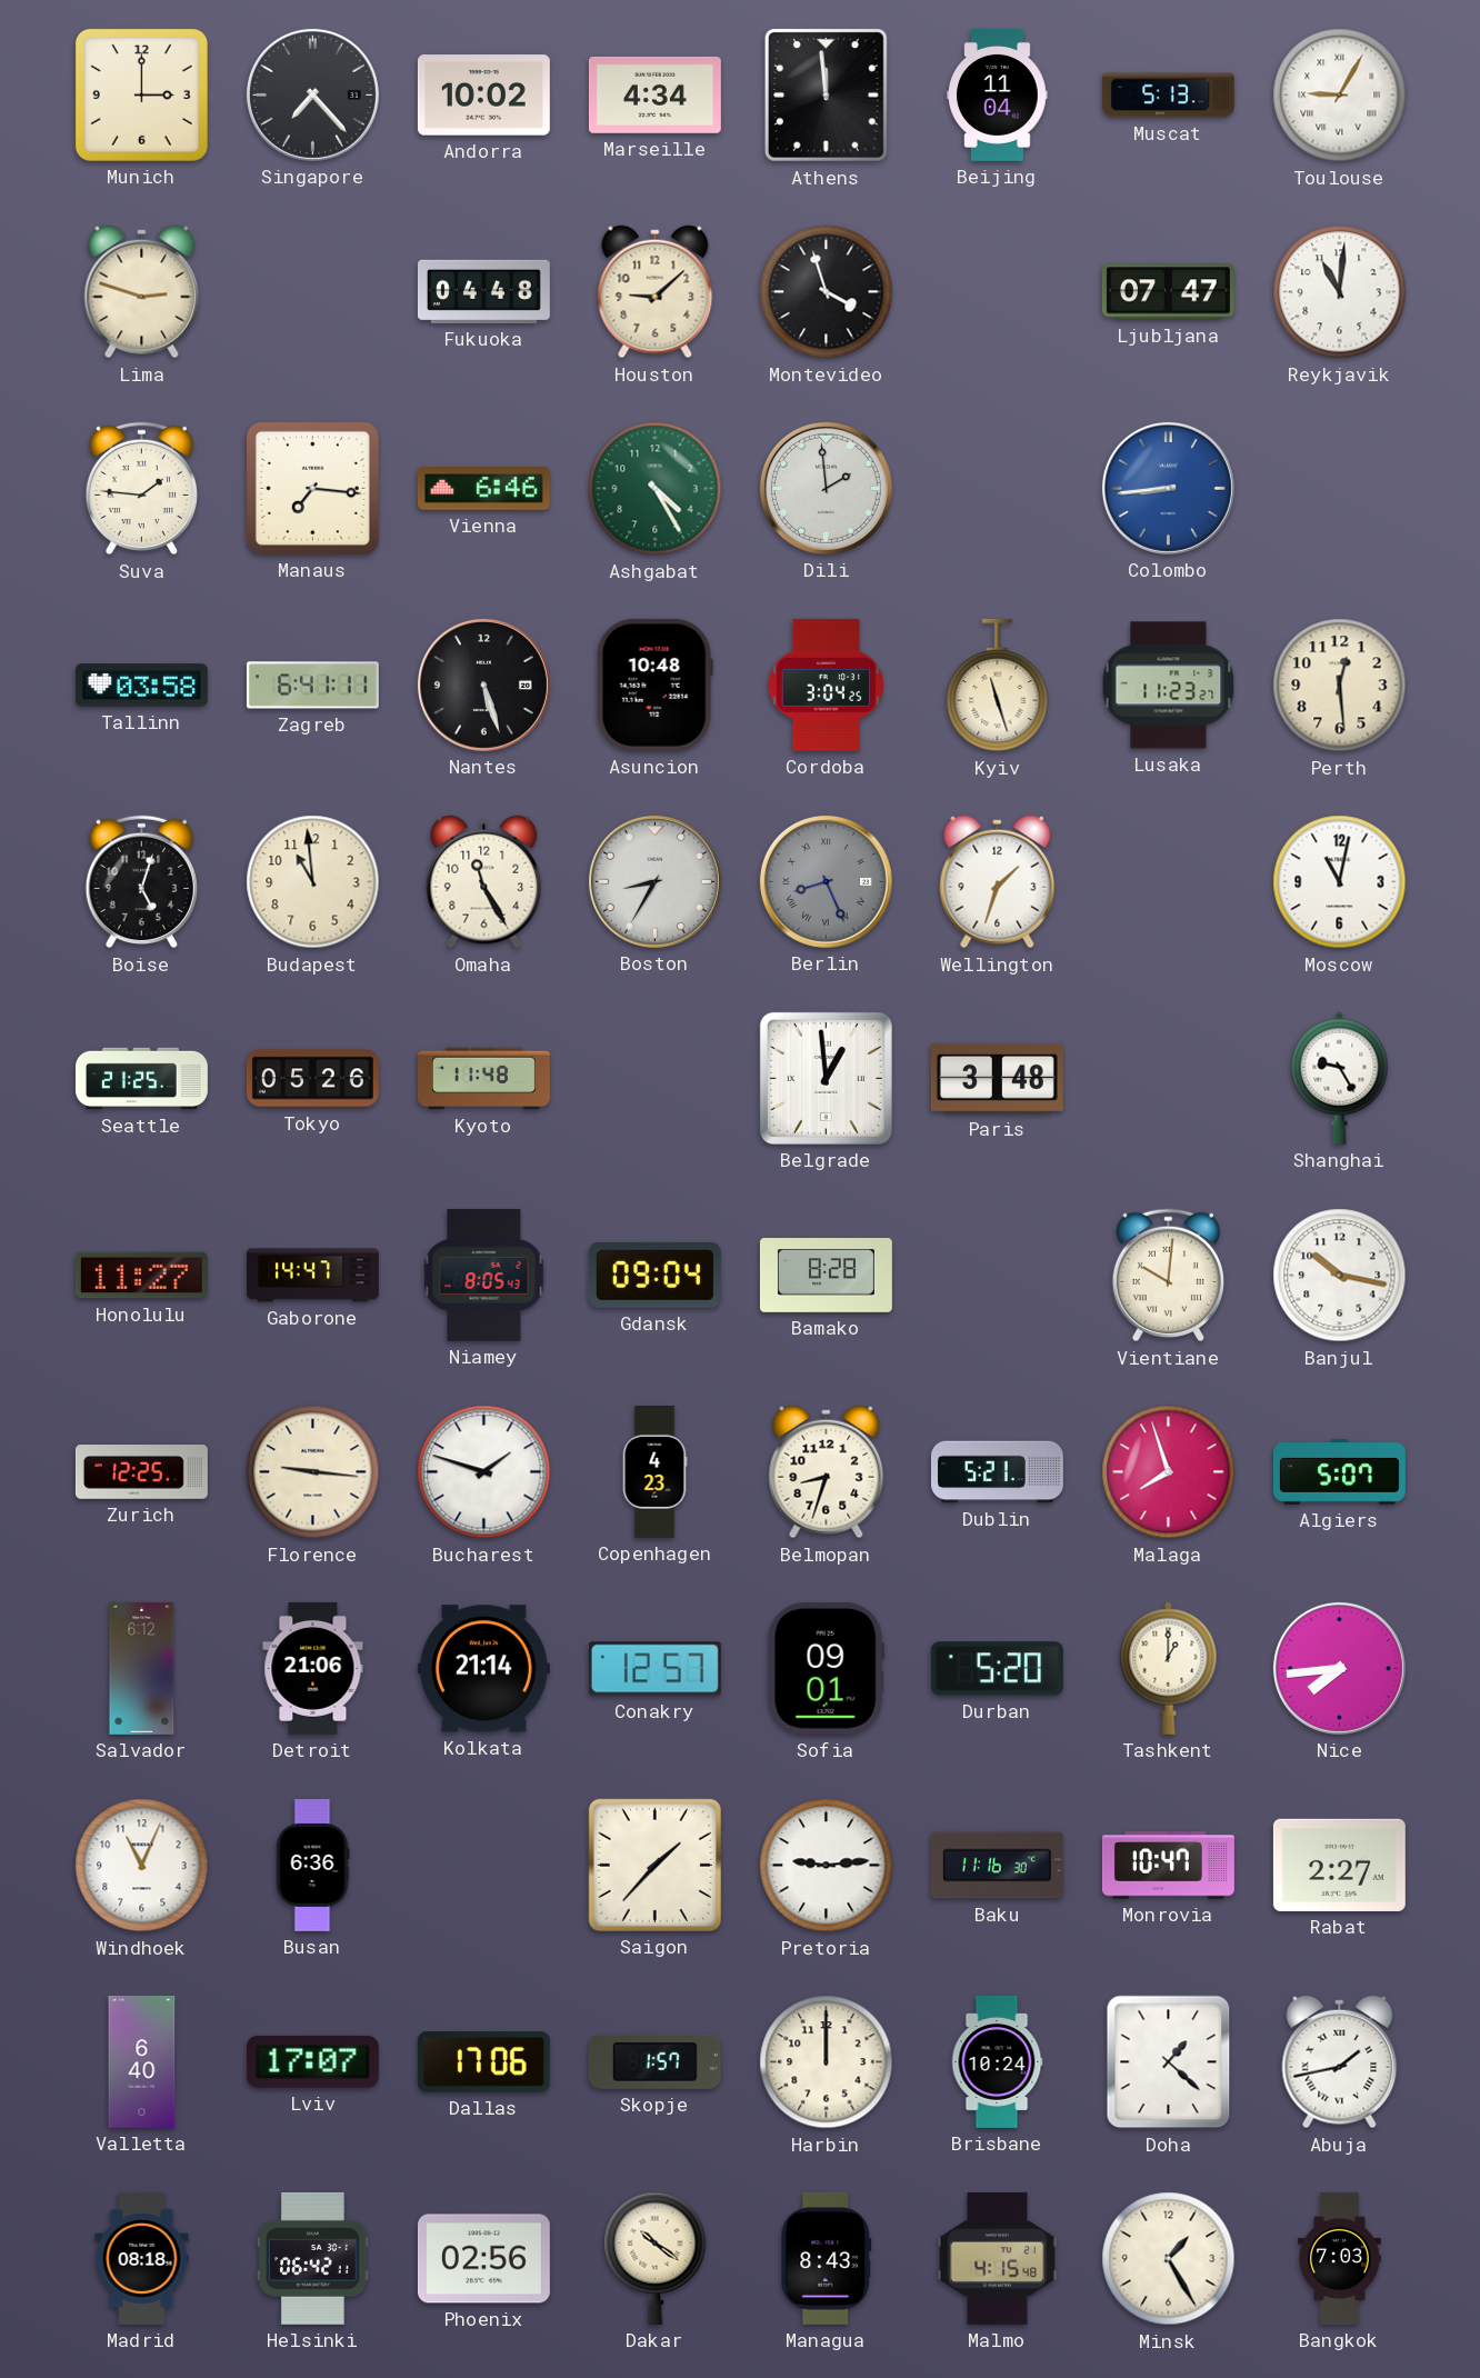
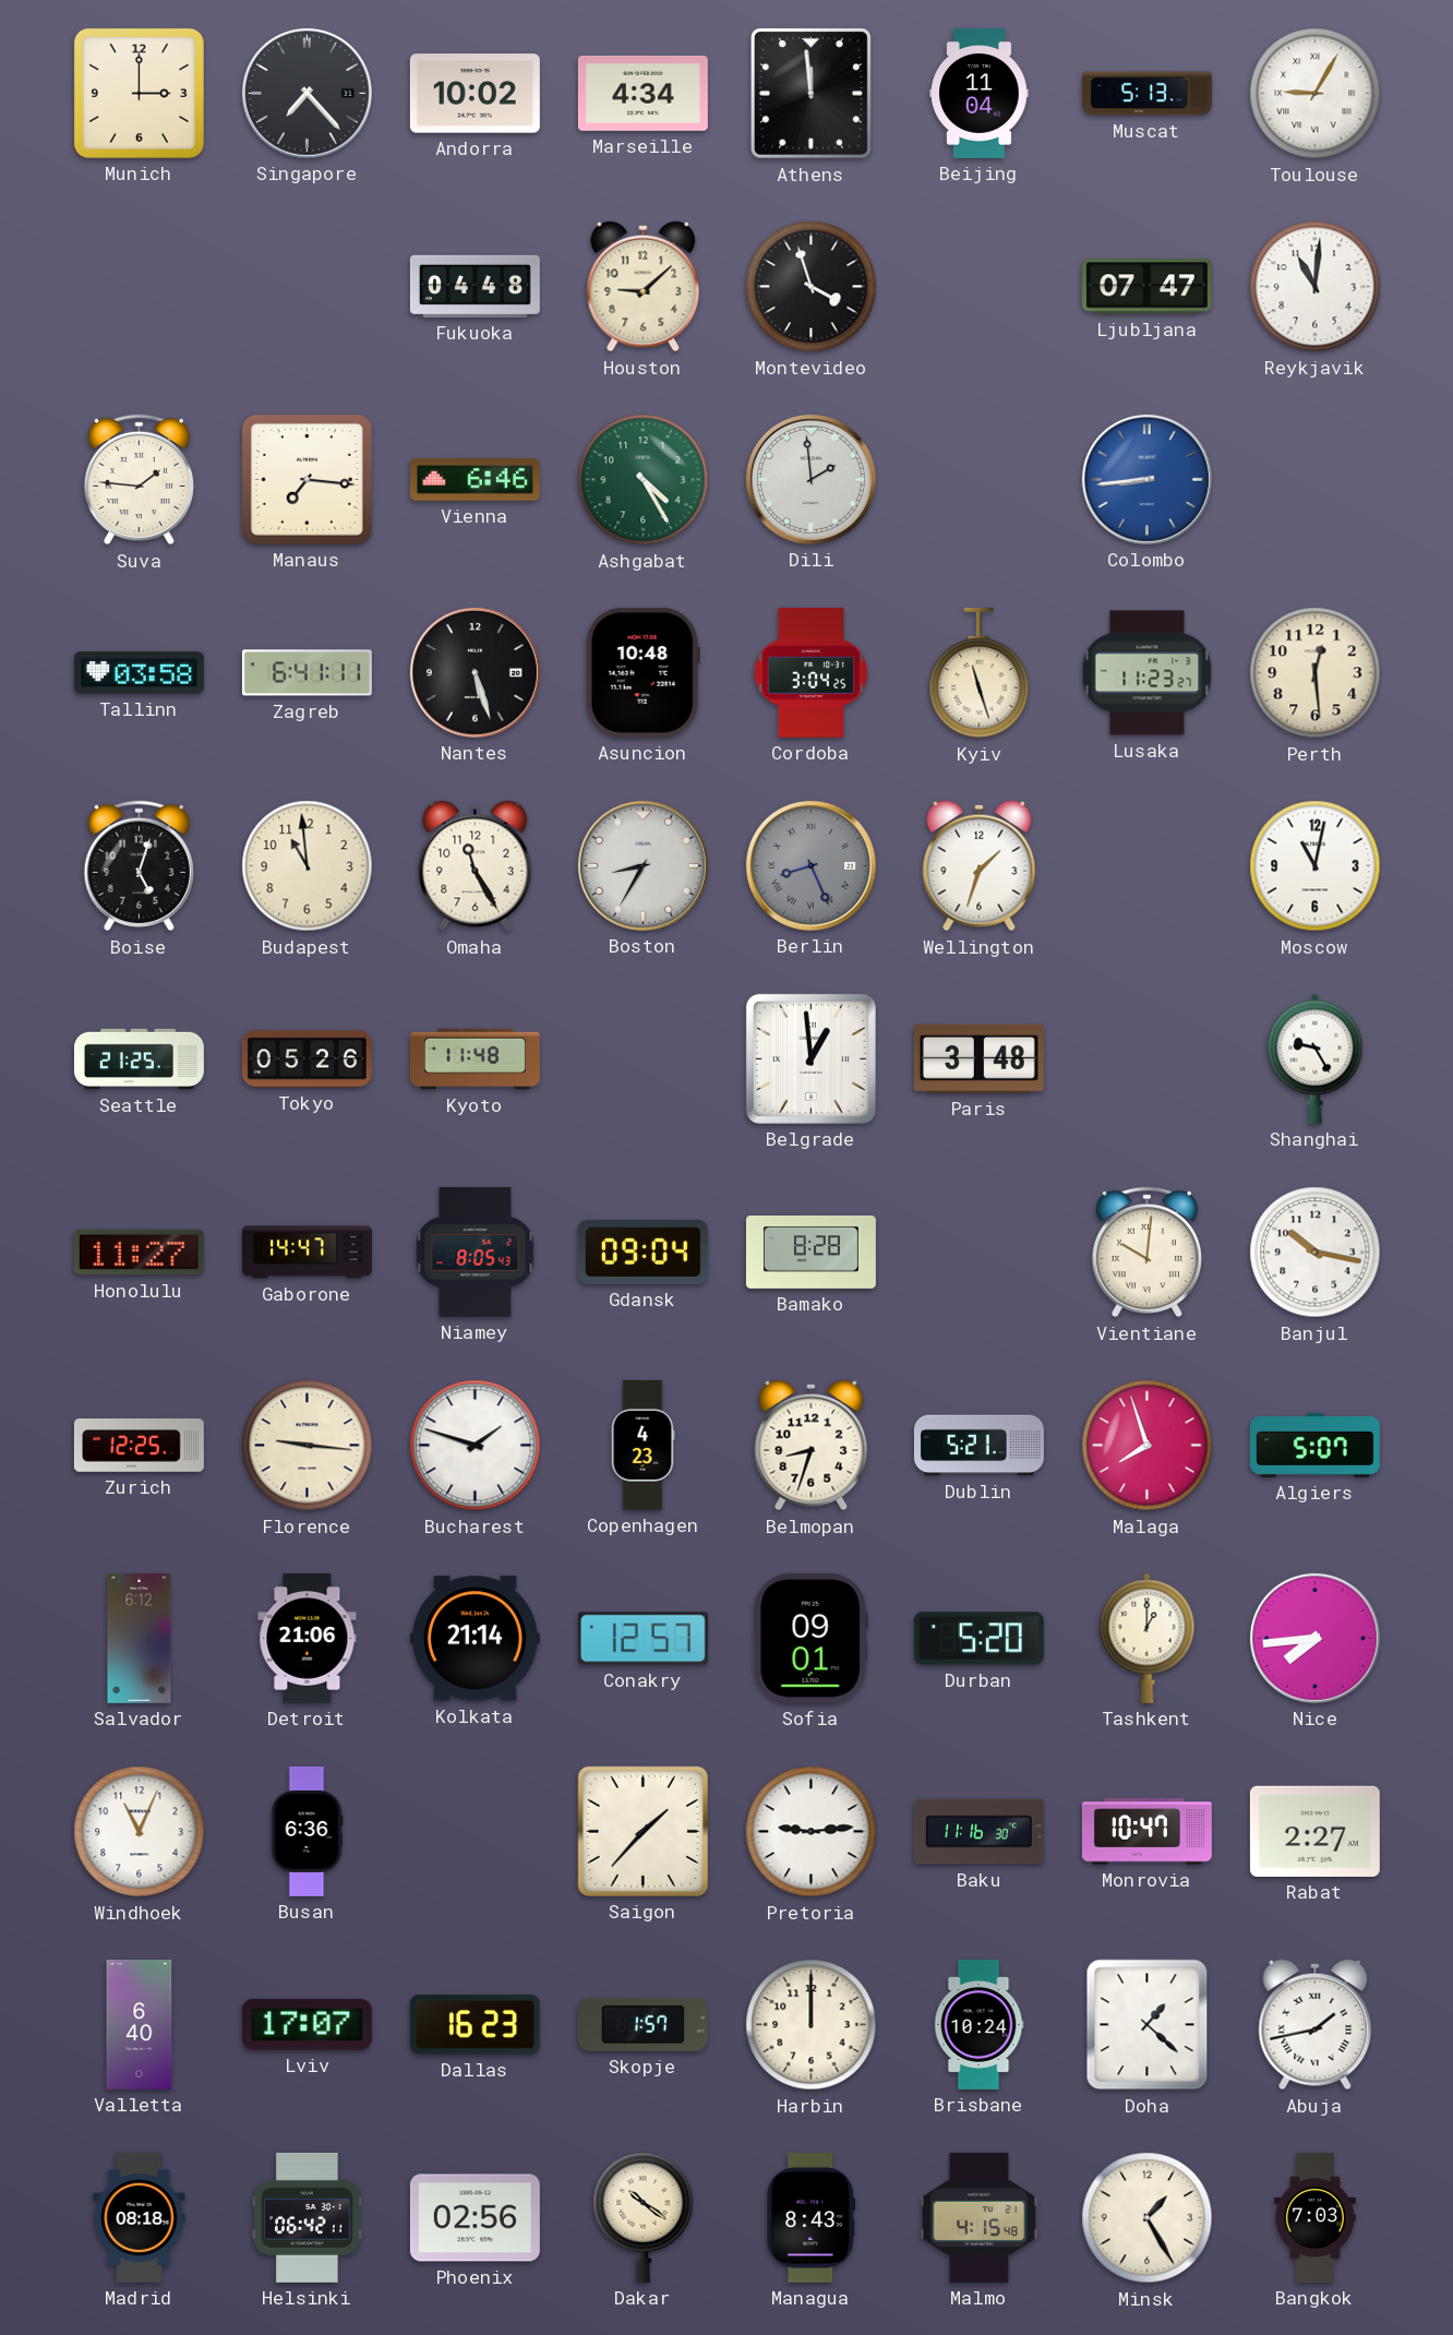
Lima: 2:48 -> none
Dallas: 17:06 -> 16:23
